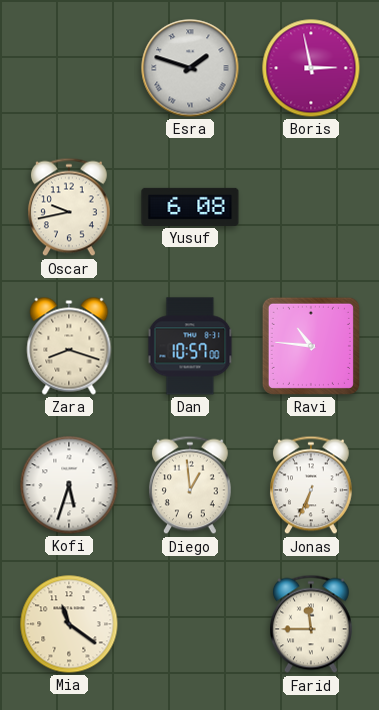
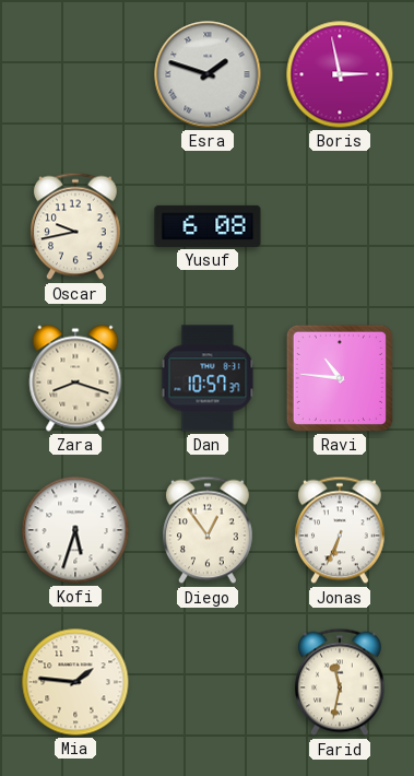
Dan: 10:57:00 -> 10:57:37
Diego: 12:59 -> 12:54
Mia: 11:21 -> 1:46
Farid: 11:45 -> 11:32
